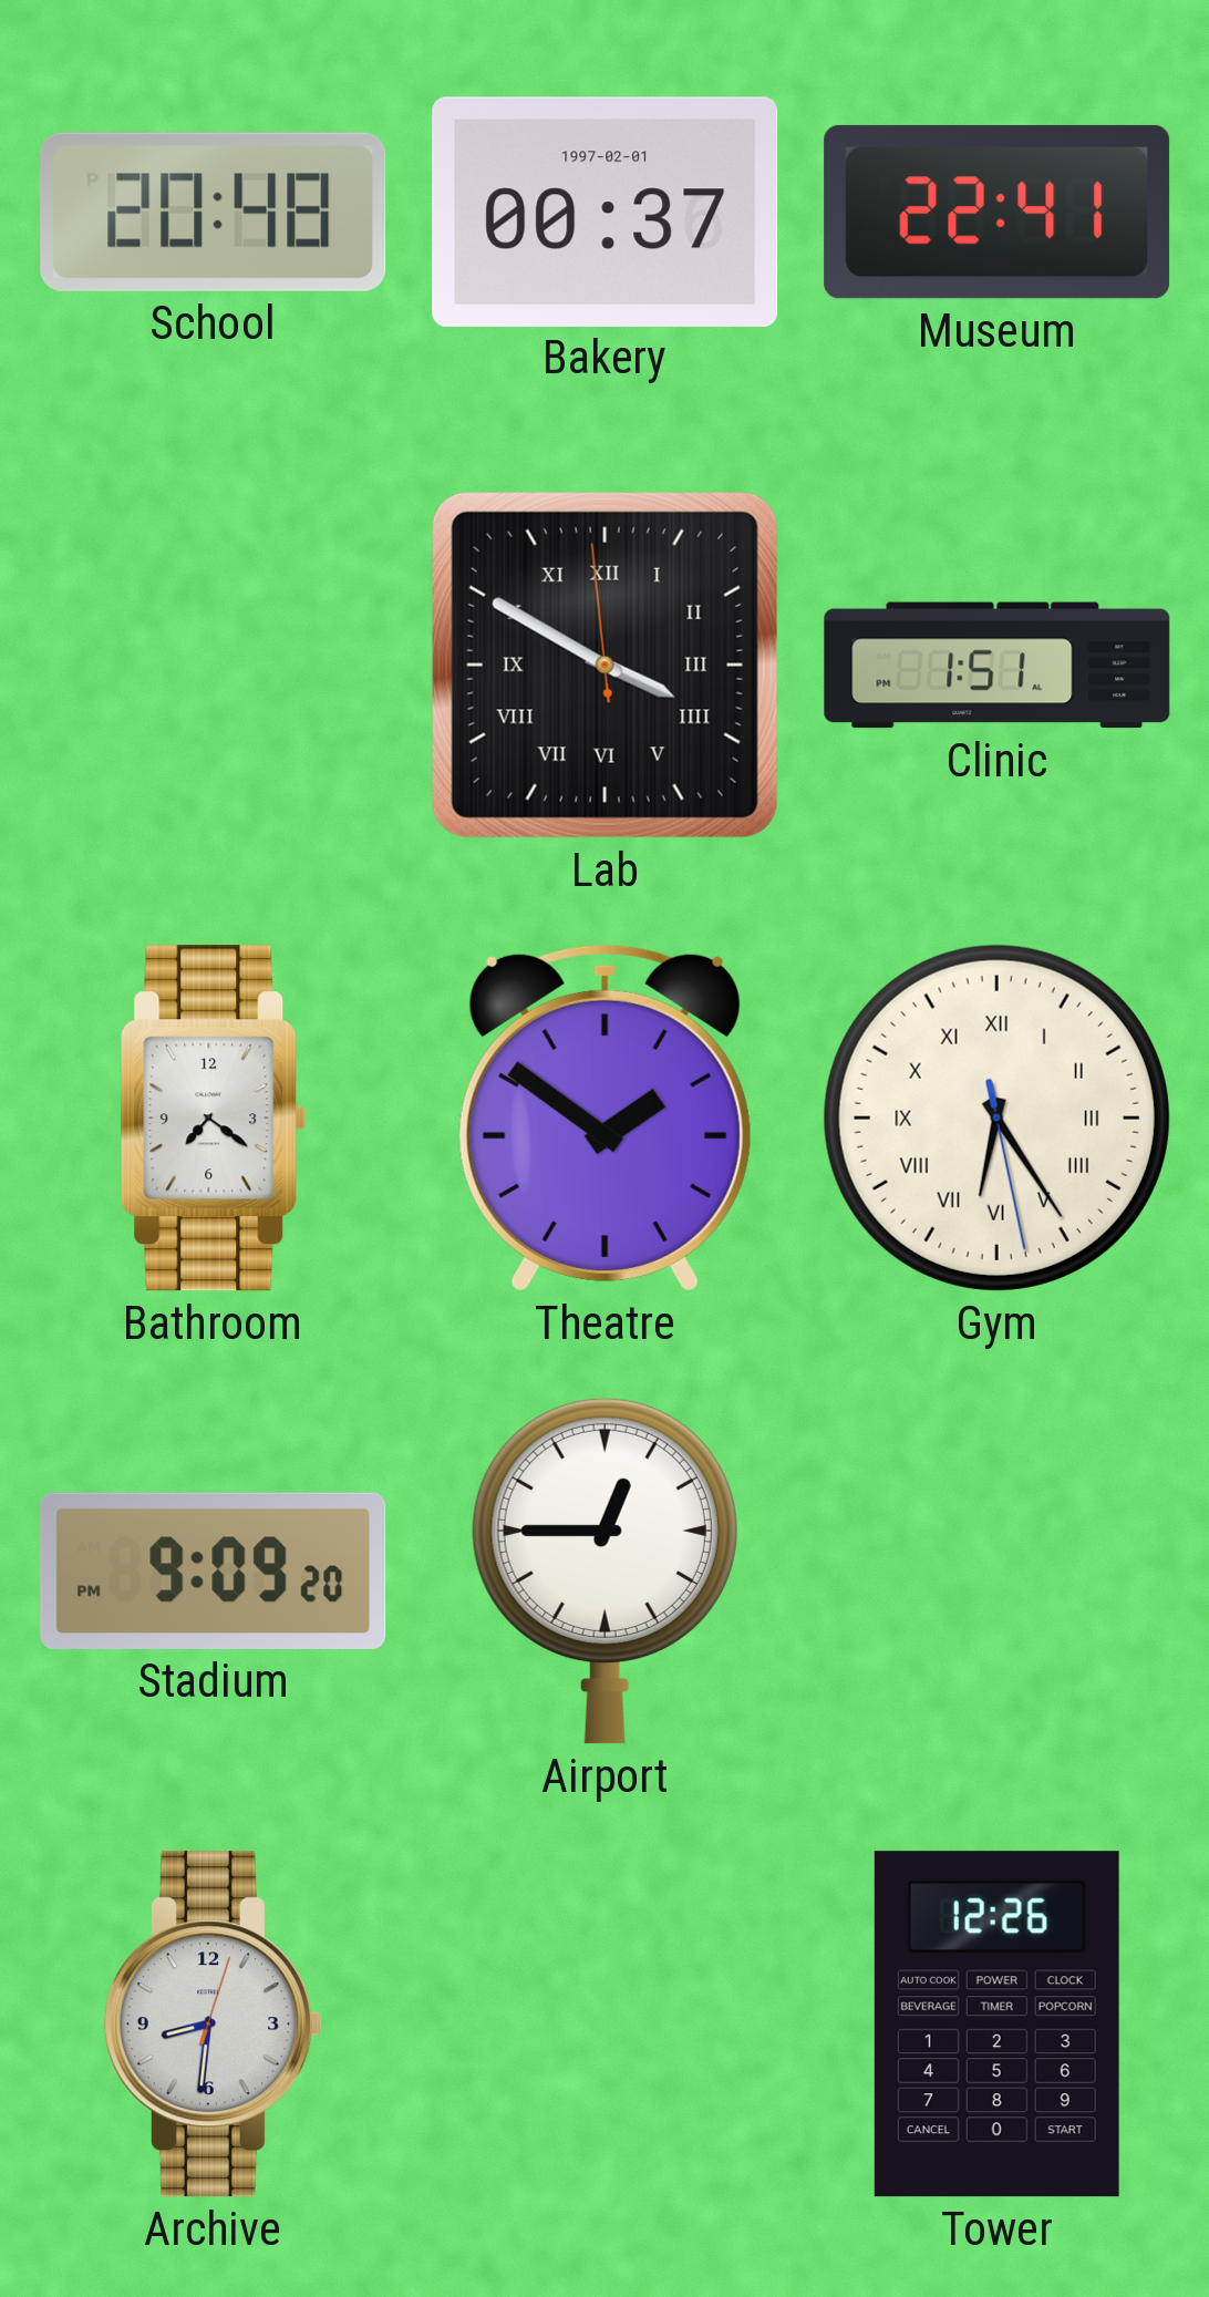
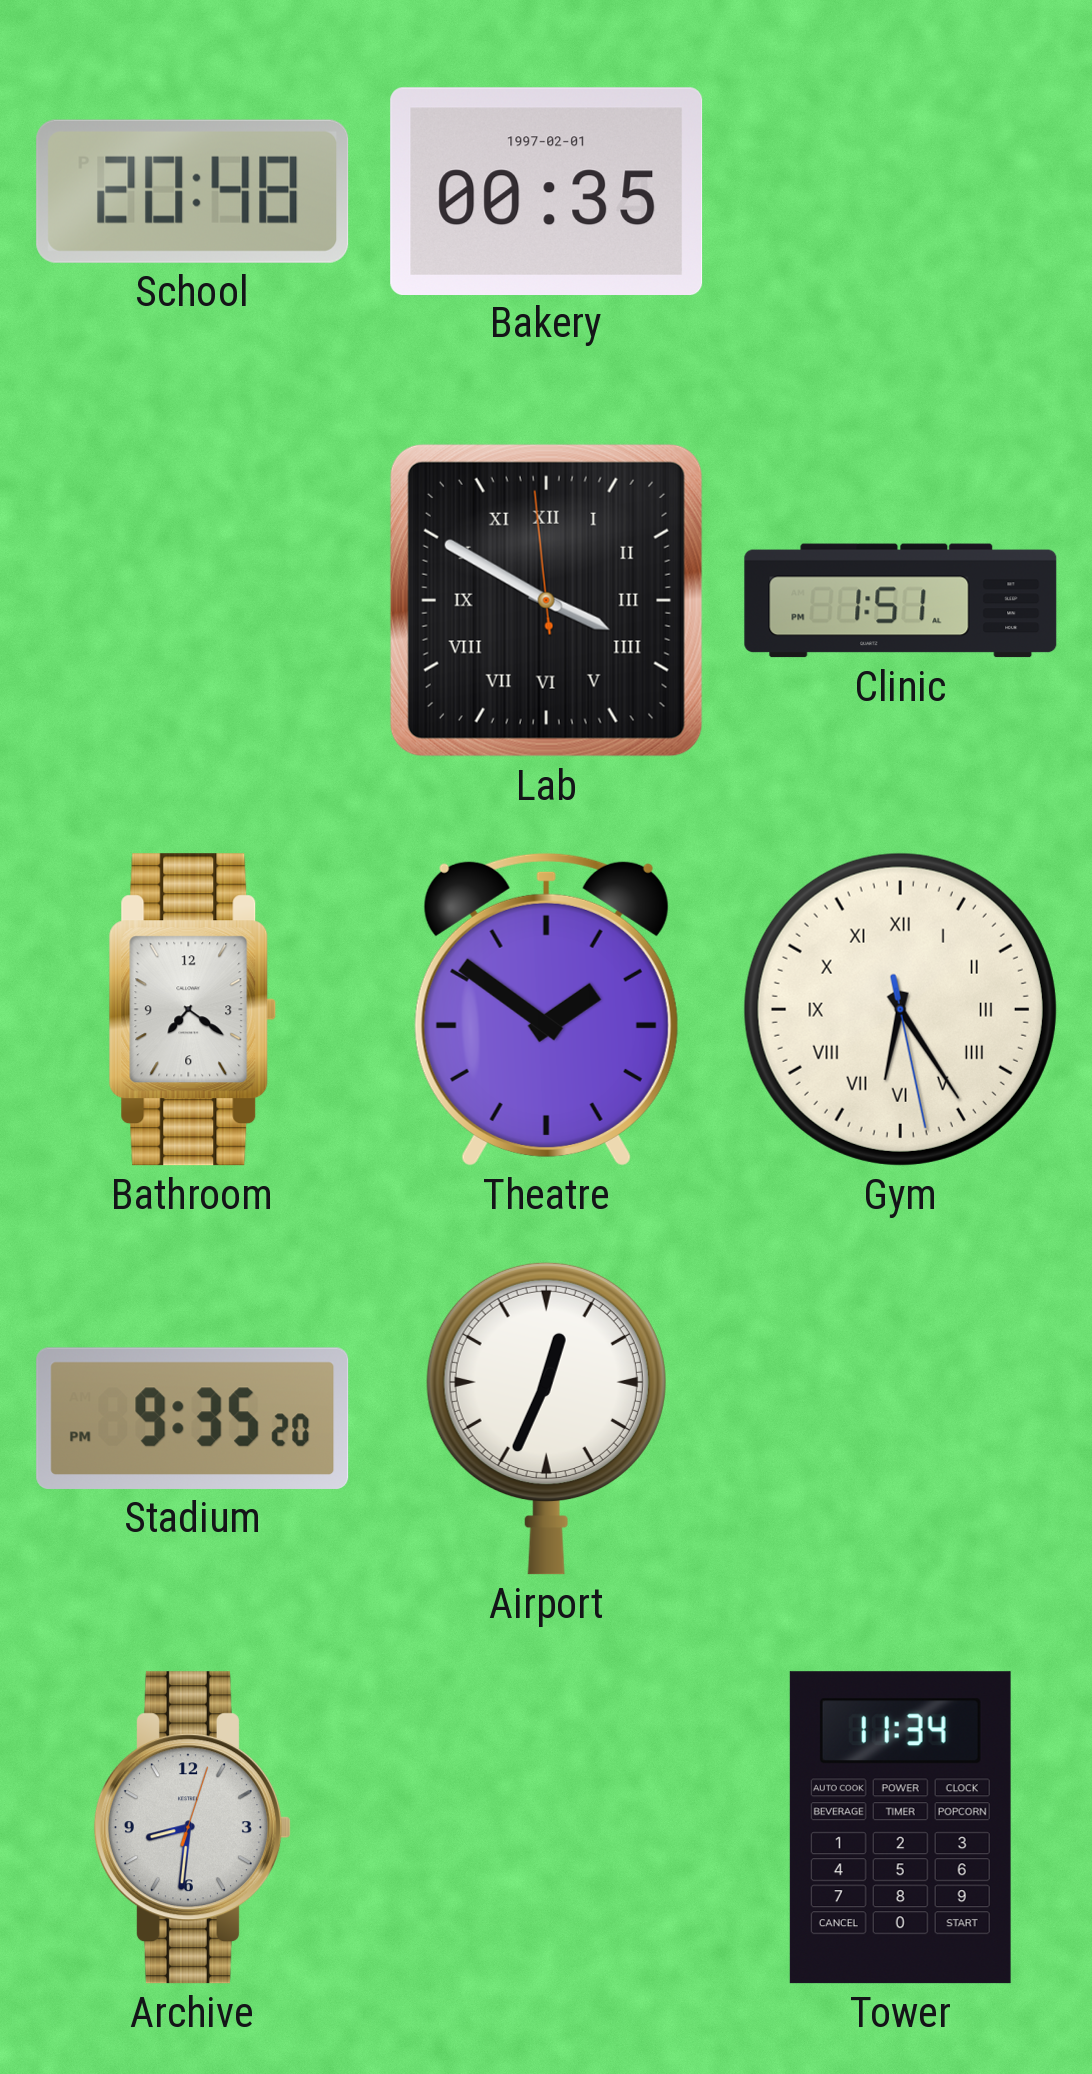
Bakery: 00:37 -> 00:35
Museum: 22:41 -> none
Stadium: 9:09 -> 9:35
Airport: 12:45 -> 12:34
Tower: 12:26 -> 11:34
